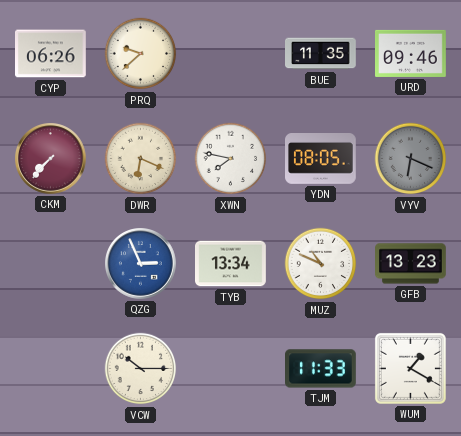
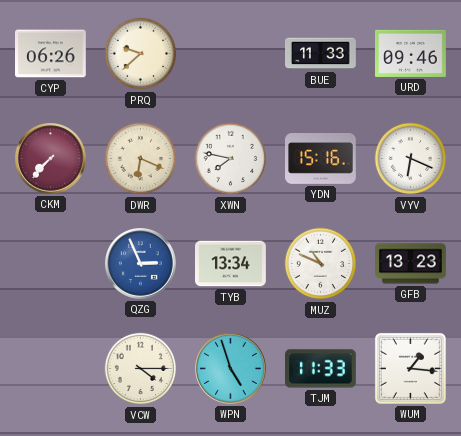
BUE: 11:35 -> 11:33
YDN: 08:05 -> 15:16
VYV dial: grey -> white
VCW: 10:15 -> 4:15
WPN: none -> 4:57
WUM: 1:20 -> 1:16
